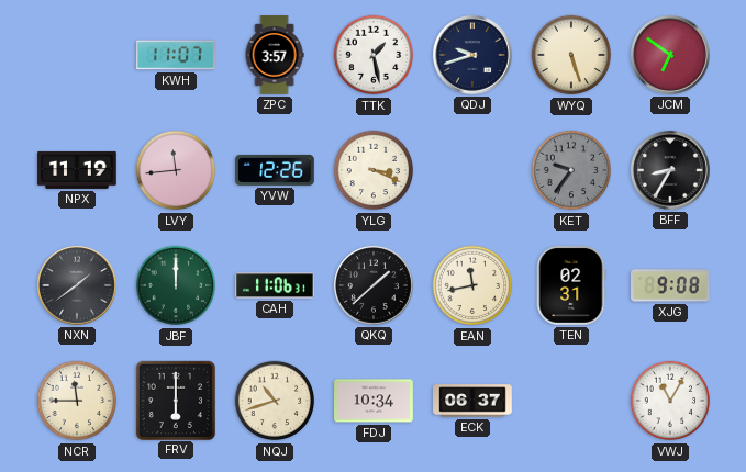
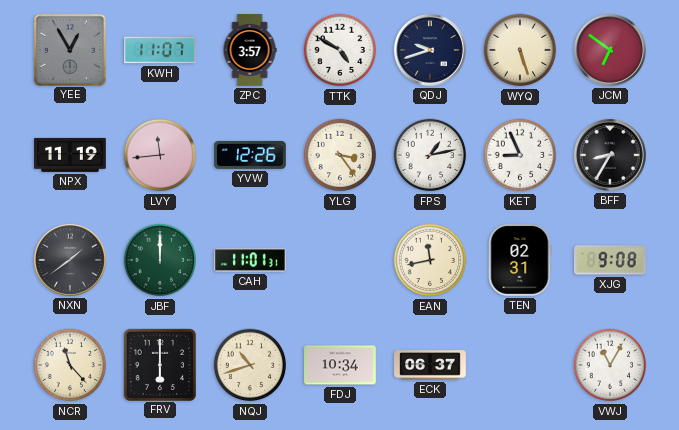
YEE: none -> 12:55
TTK: 1:28 -> 4:50
YLG: 3:19 -> 3:24
FPS: none -> 1:13
KET: 9:36 -> 8:56
KET dial: grey -> white
CAH: 11:06 -> 11:01
QKQ: 1:38 -> none
NCR: 11:45 -> 11:23
